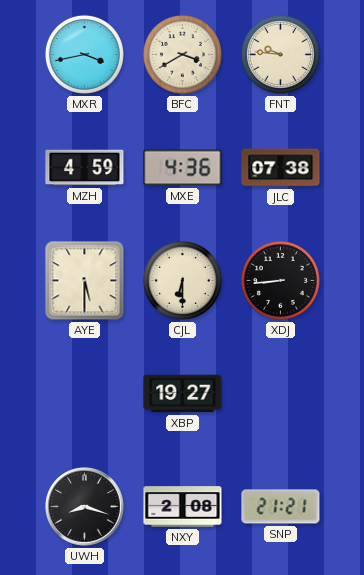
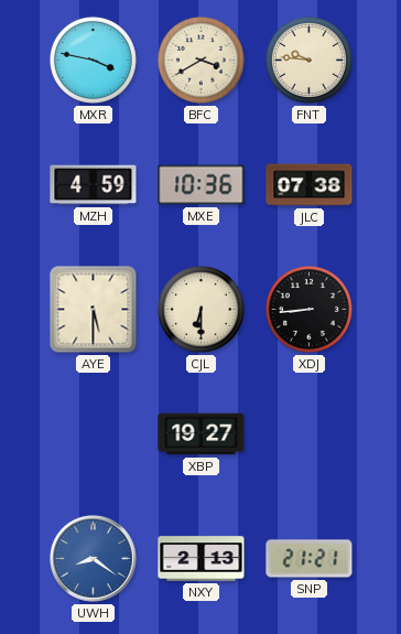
MXR: 3:43 -> 3:47
MXE: 4:36 -> 10:36
UWH: 8:18 -> 8:21
UWH dial: black -> blue
NXY: 2:08 -> 2:13
